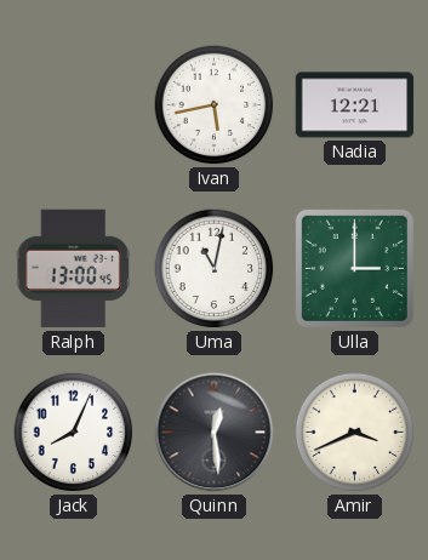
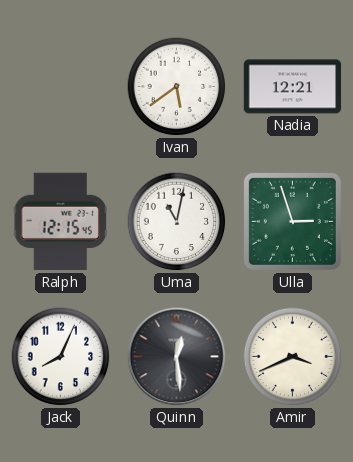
Ivan: 5:43 -> 5:39
Ralph: 13:00 -> 12:15
Ulla: 3:00 -> 2:57
